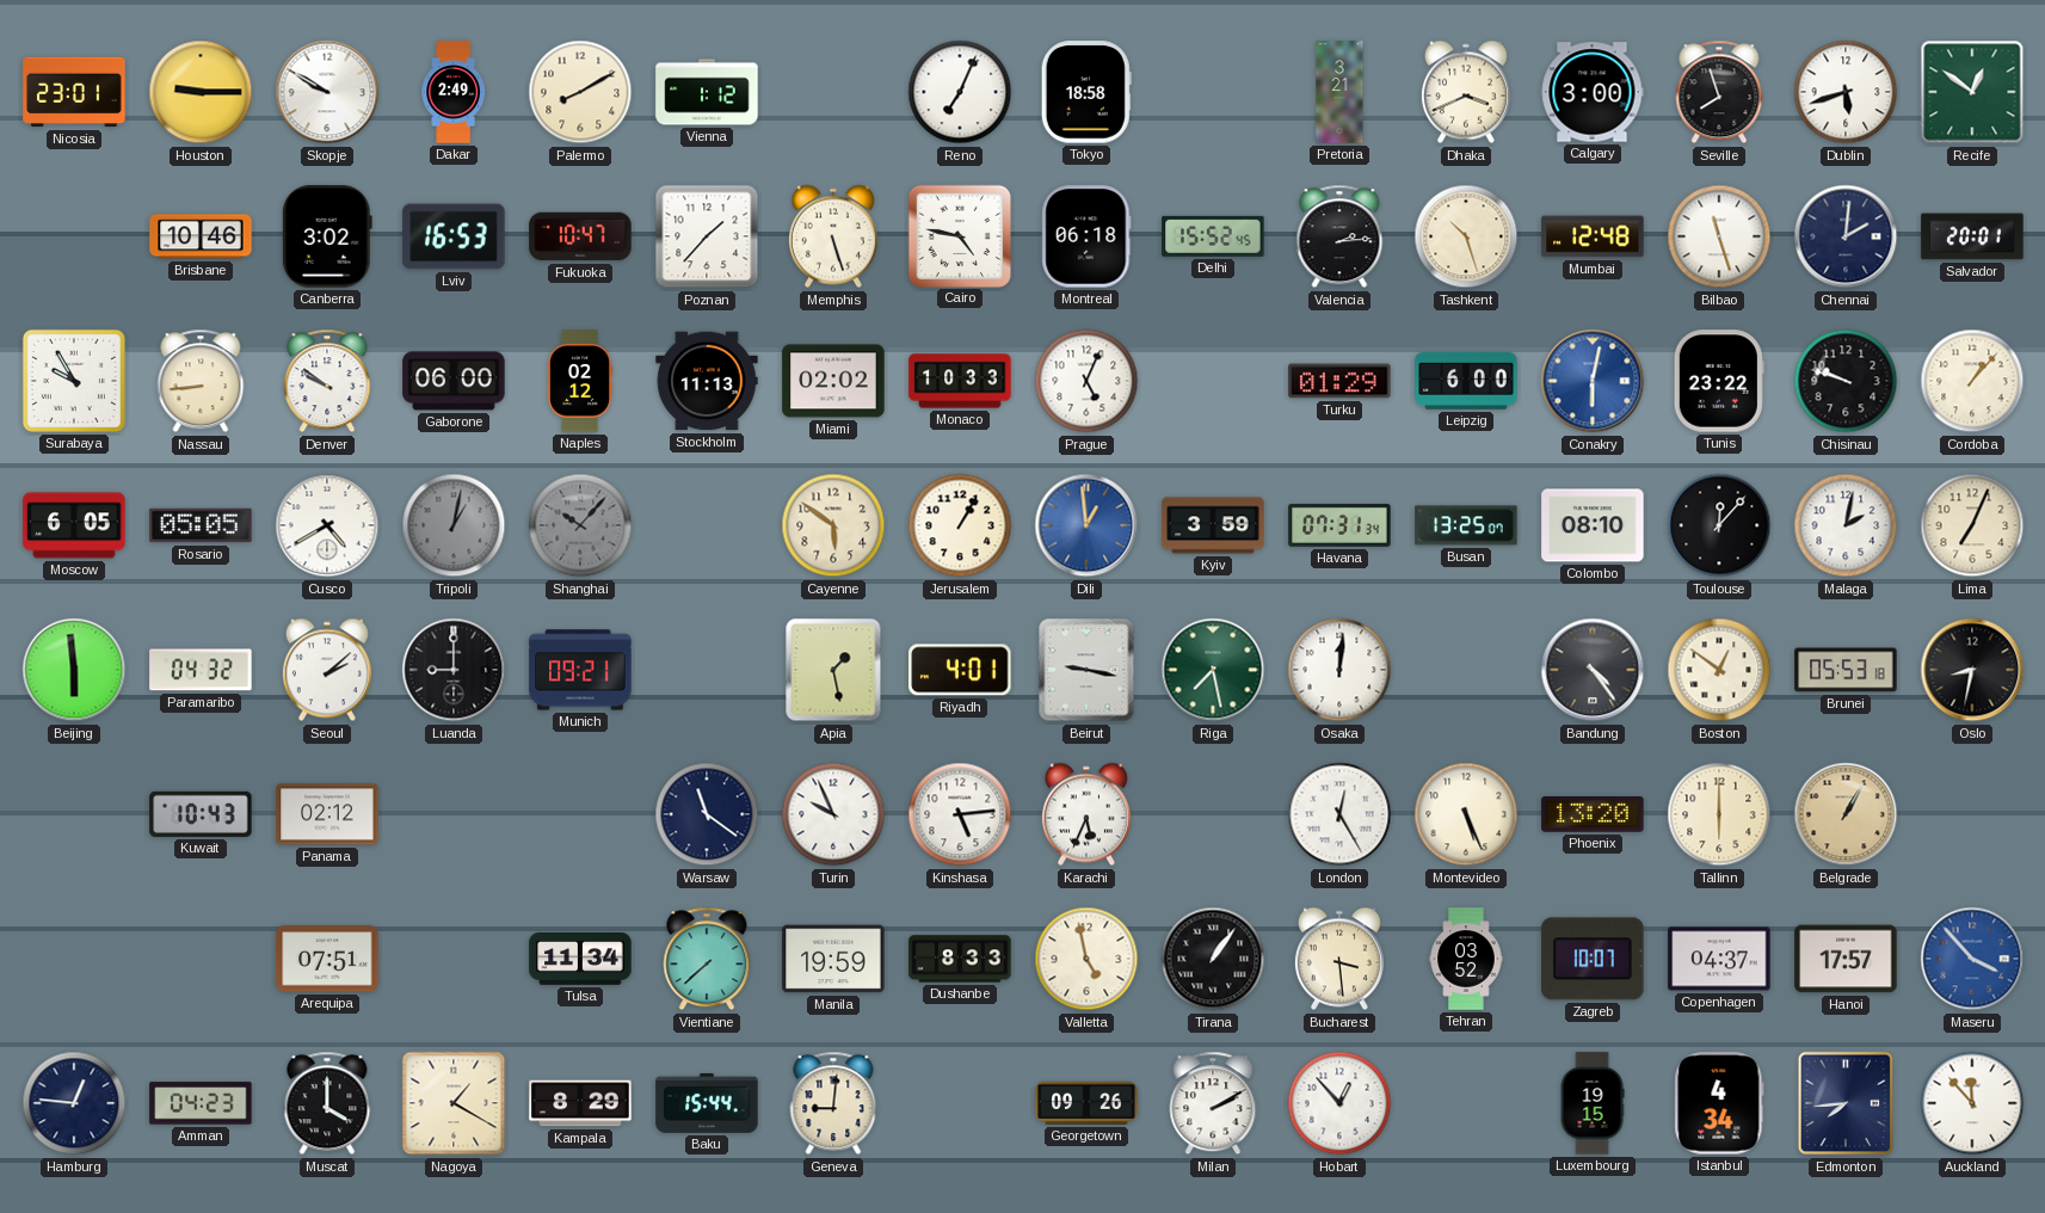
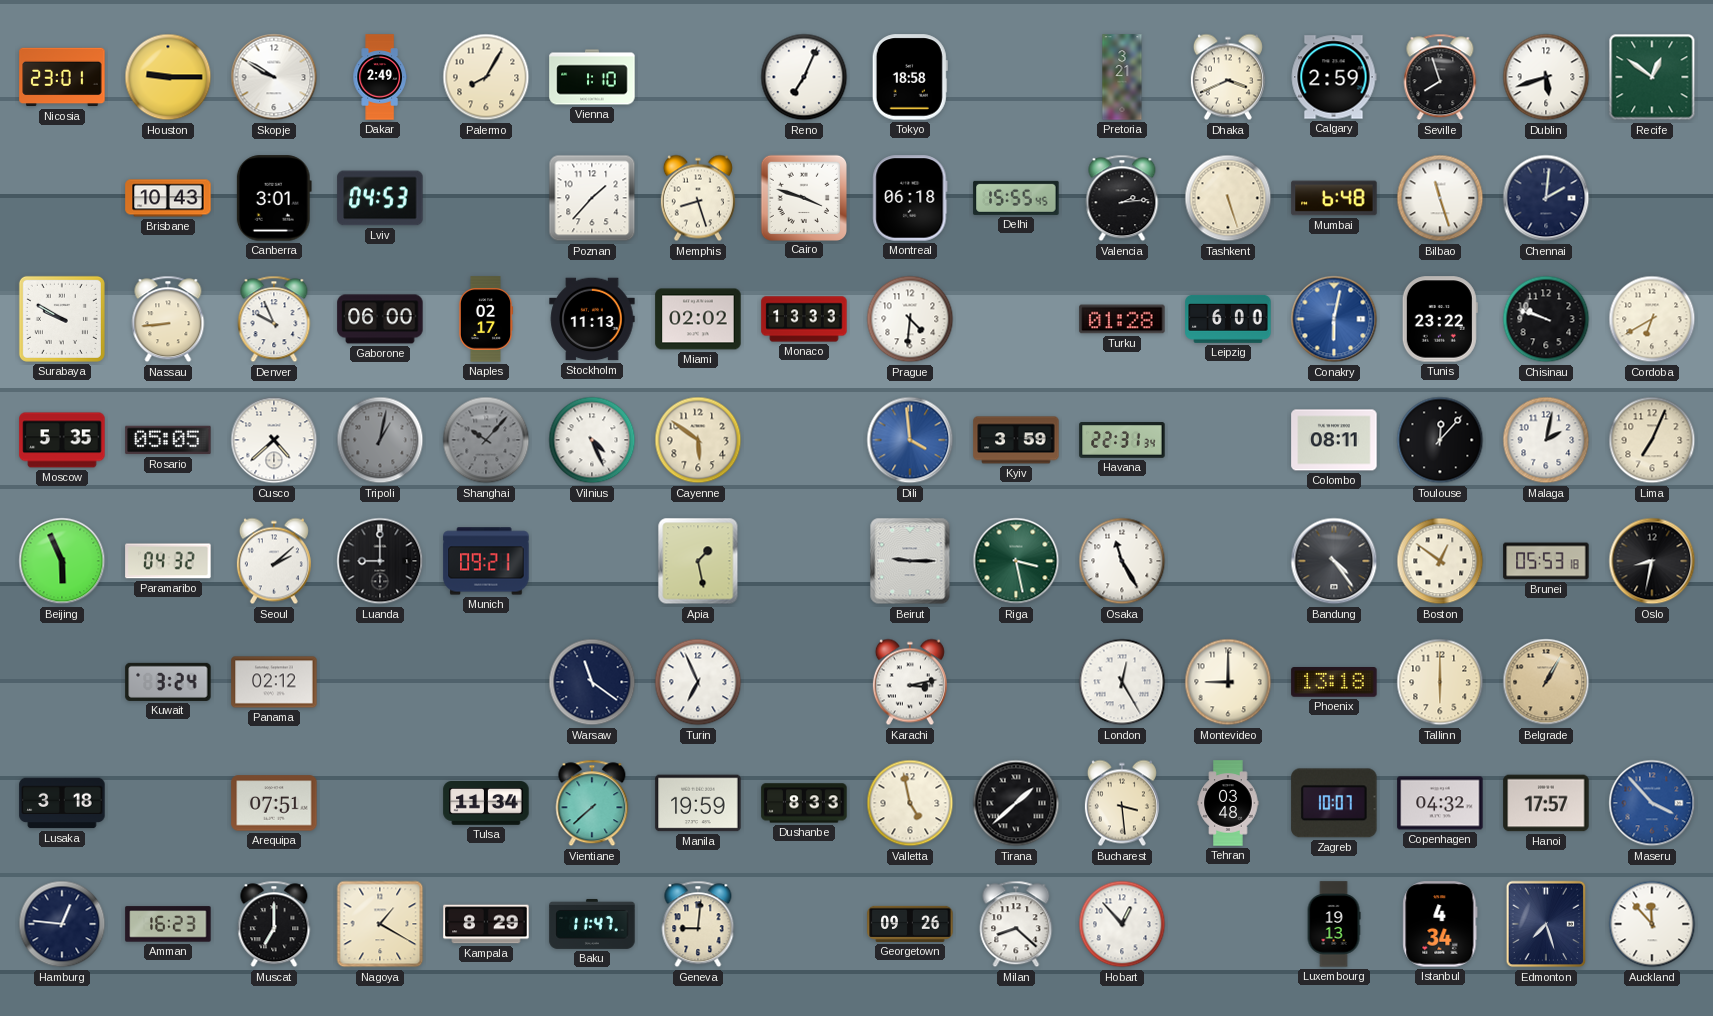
Palermo: 8:10 -> 8:05
Vienna: 1:12 -> 1:10
Calgary: 3:00 -> 2:59
Brisbane: 10:46 -> 10:43
Canberra: 3:02 -> 3:01
Lviv: 16:53 -> 04:53
Fukuoka: 10:47 -> none
Memphis: 5:27 -> 8:27
Cairo: 4:47 -> 3:48
Delhi: 15:52 -> 15:55
Tashkent: 10:27 -> 5:27
Mumbai: 12:48 -> 6:48
Salvador: 20:01 -> none
Surabaya: 9:55 -> 9:50
Denver: 9:51 -> 9:56
Naples: 02:12 -> 02:17
Monaco: 10:33 -> 13:33
Prague: 5:04 -> 4:31
Turku: 01:29 -> 01:28
Cordoba: 1:07 -> 6:40
Moscow: 6:05 -> 5:35
Cusco: 4:40 -> 4:38
Vilnius: none -> 4:26
Jerusalem: 1:05 -> none
Dili: 12:59 -> 3:59
Havana: 07:31 -> 22:31
Busan: 13:25 -> none
Colombo: 08:10 -> 08:11
Beijing: 5:59 -> 5:56
Riyadh: 4:01 -> none
Beirut: 9:17 -> 9:15
Riga: 7:28 -> 3:28
Osaka: 12:01 -> 11:25
Kuwait: 10:43 -> 3:24
Turin: 9:56 -> 6:56
Kinshasa: 5:14 -> none
Karachi: 5:34 -> 3:13
Montevideo: 5:26 -> 9:00
Phoenix: 13:20 -> 13:18
Lusaka: none -> 3:18
Tirana: 1:06 -> 1:38
Tehran: 03:52 -> 03:48
Copenhagen: 04:37 -> 04:32
Amman: 04:23 -> 16:23
Muscat: 4:00 -> 7:00
Baku: 15:44 -> 11:47
Milan: 2:10 -> 8:22
Luxembourg: 19:15 -> 19:13
Edmonton: 7:44 -> 7:27
